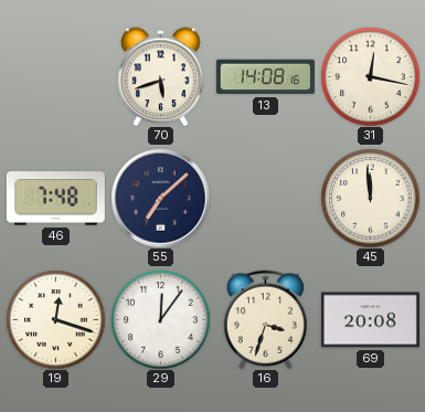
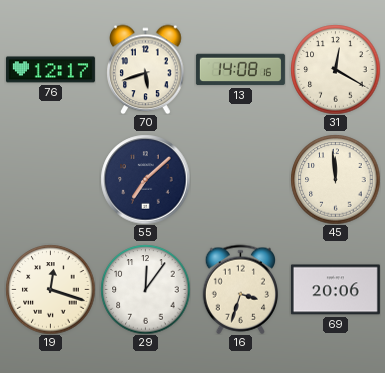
76: none -> 12:17
31: 12:17 -> 12:20
46: 7:48 -> none
69: 20:08 -> 20:06
